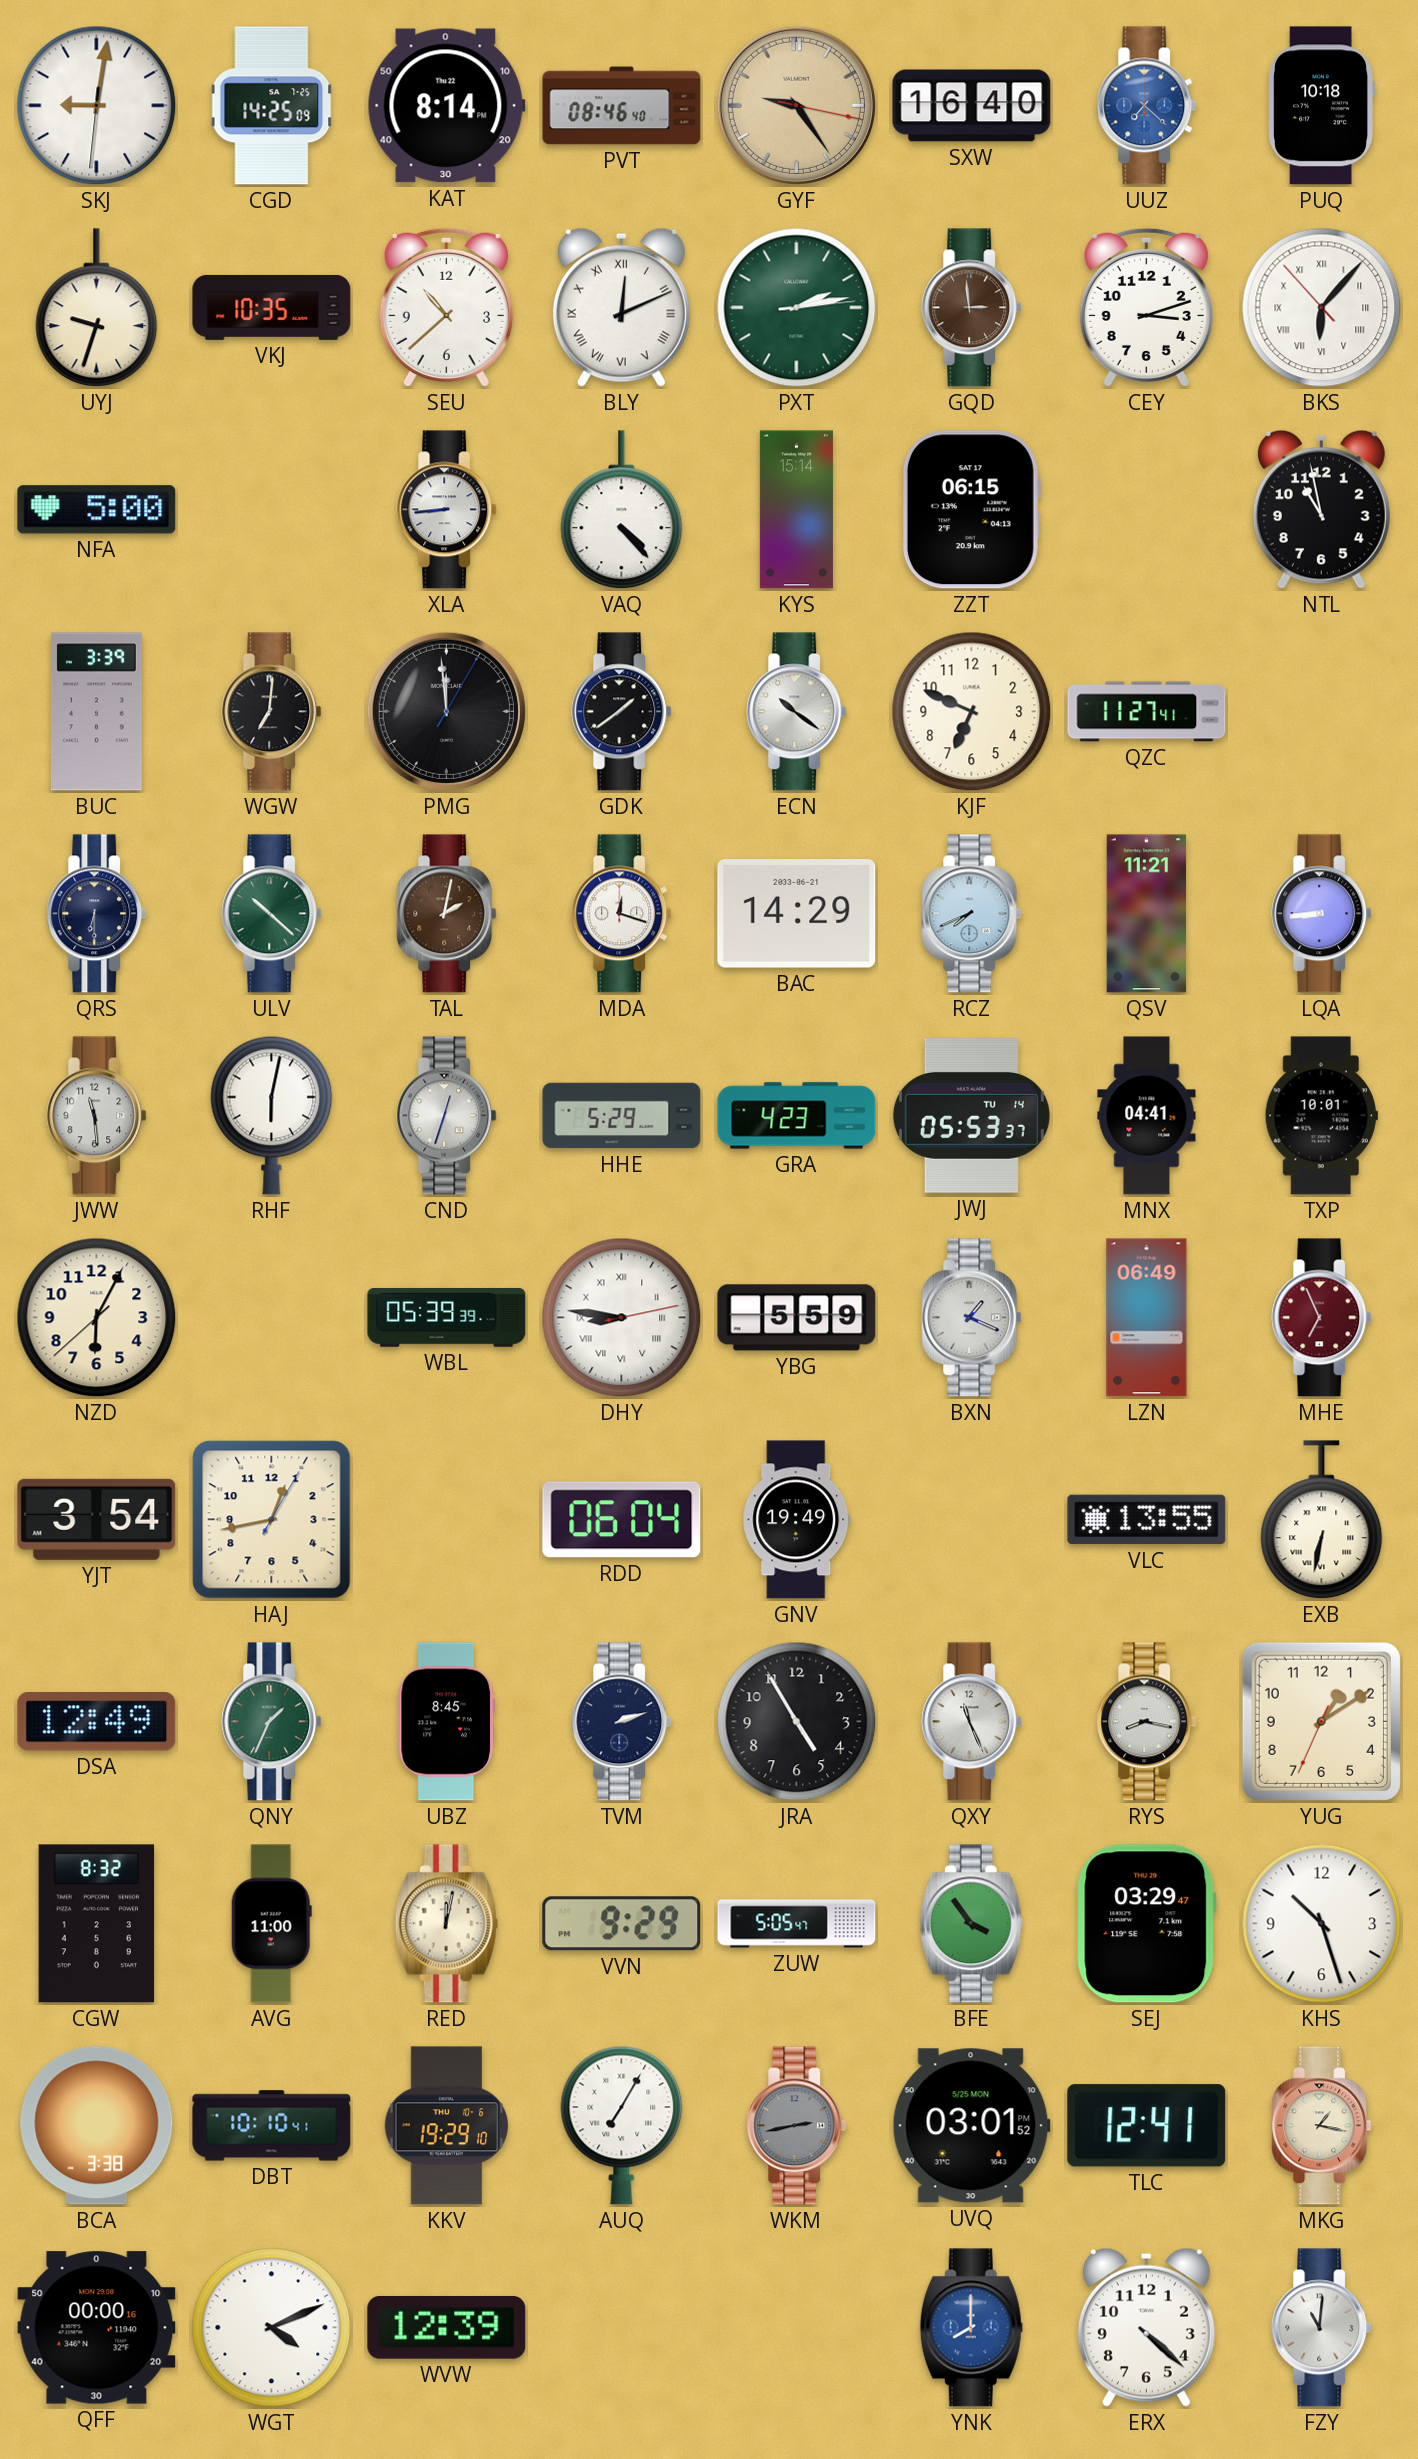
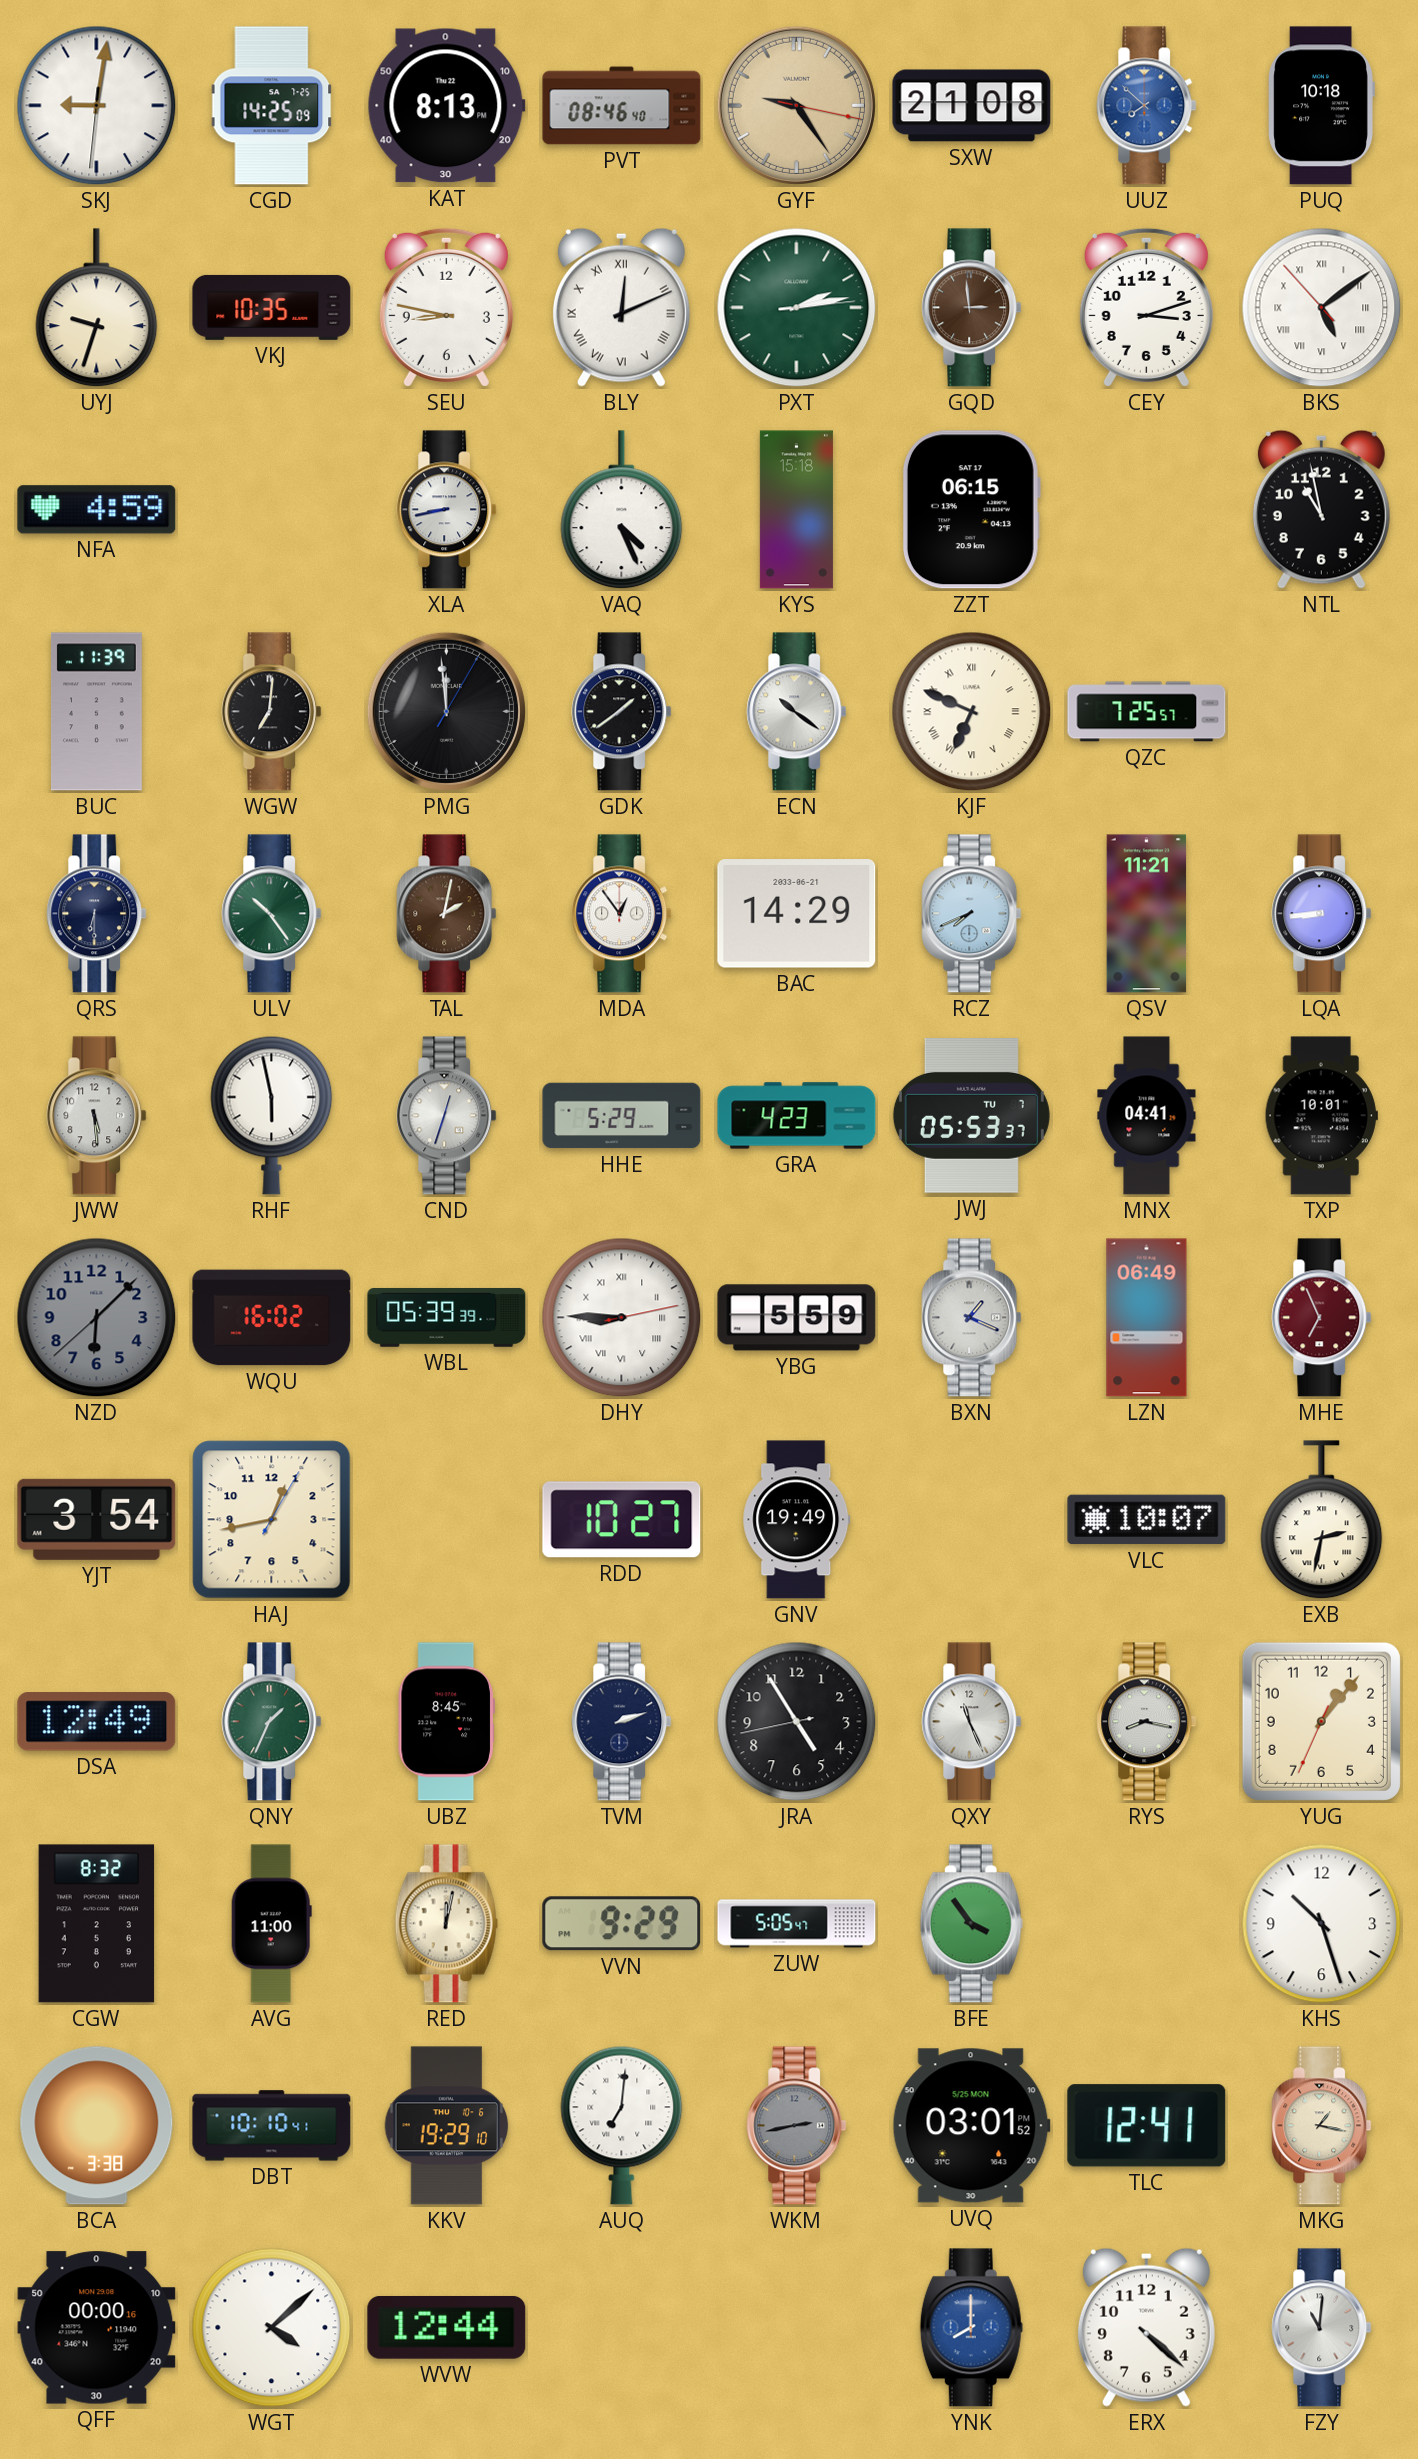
KAT: 8:14 -> 8:13
SXW: 16:40 -> 21:08
UUZ: 7:22 -> 7:52
SEU: 10:38 -> 8:47
BKS: 6:06 -> 5:08
NFA: 5:00 -> 4:59
XLA: 8:44 -> 8:43
VAQ: 4:23 -> 4:26
KYS: 15:14 -> 15:18
BUC: 3:39 -> 11:39
KJF numerals: Arabic -> Roman
QZC: 11:27 -> 7:25
ULV: 10:22 -> 10:24
MDA: 12:18 -> 12:54
JWW: 11:29 -> 5:29
RHF: 6:02 -> 5:58
JWJ date: TU 14 -> TU 7
NZD: 6:04 -> 6:07
NZD dial: cream -> grey
WQU: none -> 16:02
DHY: 8:46 -> 8:45
RDD: 06:04 -> 10:27
VLC: 13:55 -> 10:07
EXB: 6:32 -> 2:32
JRA: 4:54:55 -> 4:54:43
YUG: 1:09 -> 1:06
SEJ: 03:29 -> none
AUQ: 7:05 -> 7:01
WGT: 4:11 -> 4:08
WVW: 12:39 -> 12:44
